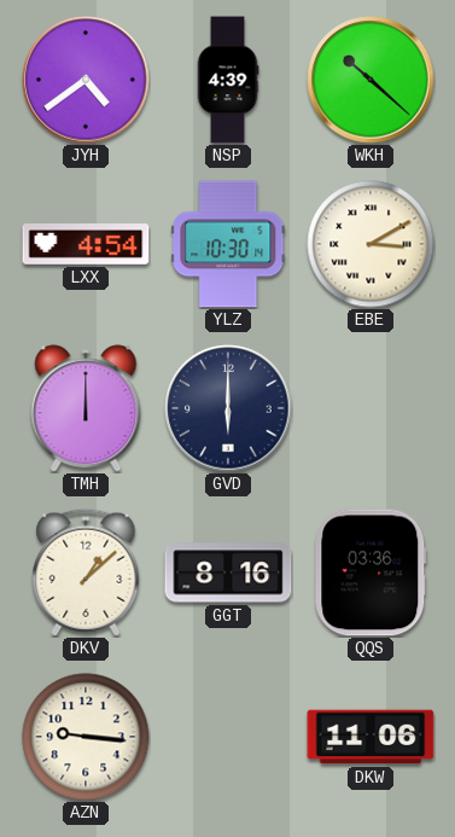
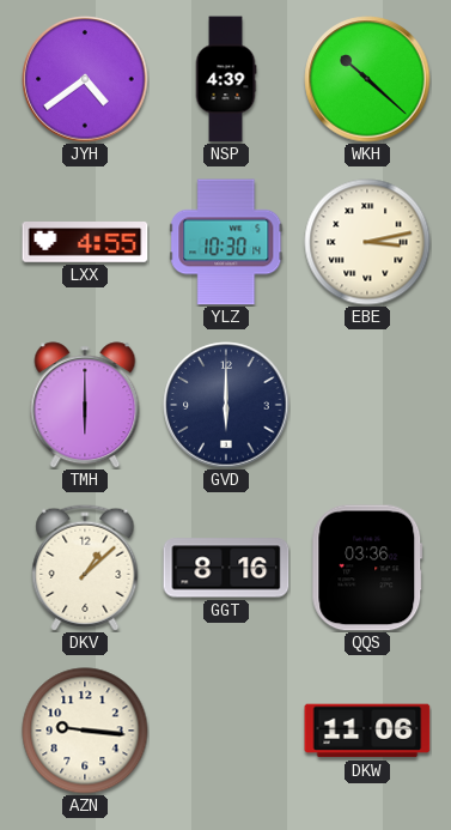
LXX: 4:54 -> 4:55
EBE: 3:10 -> 3:13
TMH: 12:00 -> 6:00
